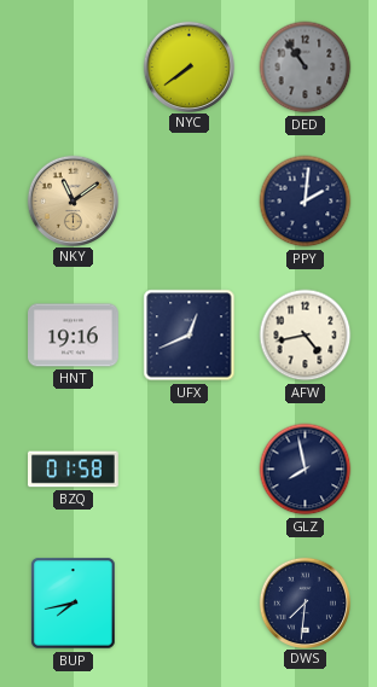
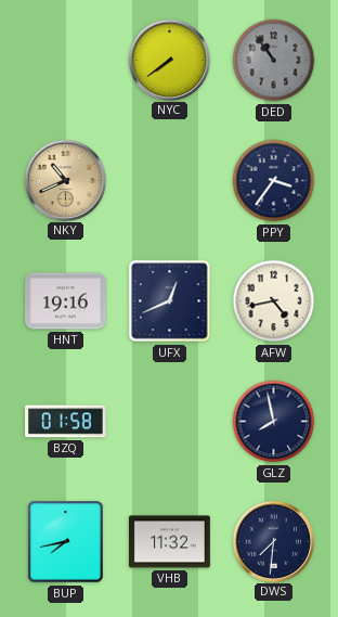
NKY: 11:09 -> 10:41
PPY: 2:01 -> 3:36
VHB: none -> 11:32
